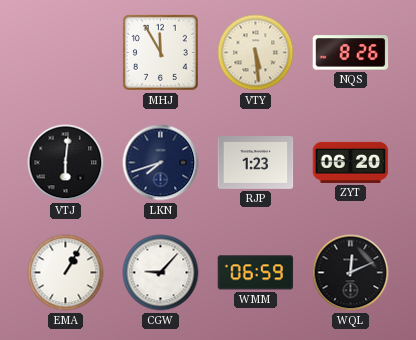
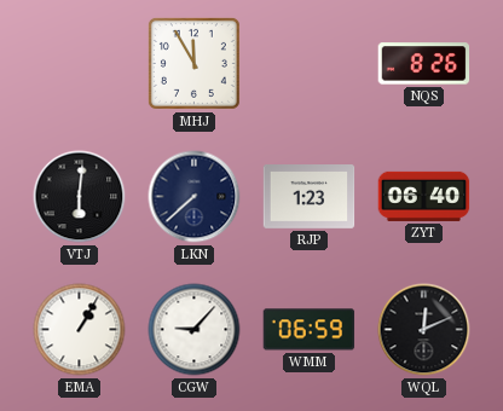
VTY: 5:29 -> none
LKN: 7:42 -> 7:38
ZYT: 06:20 -> 06:40
